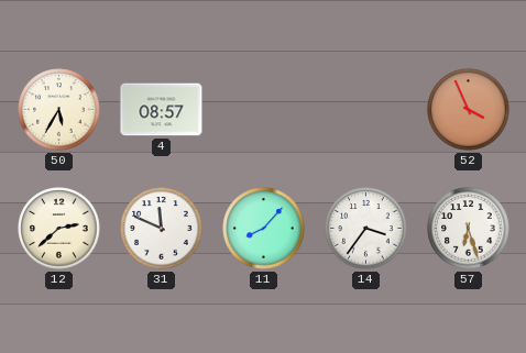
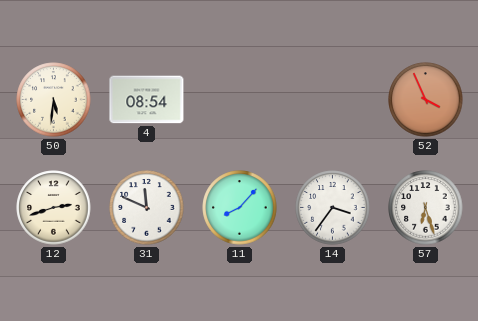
50: 5:35 -> 5:31
4: 08:57 -> 08:54
12: 2:38 -> 2:42
